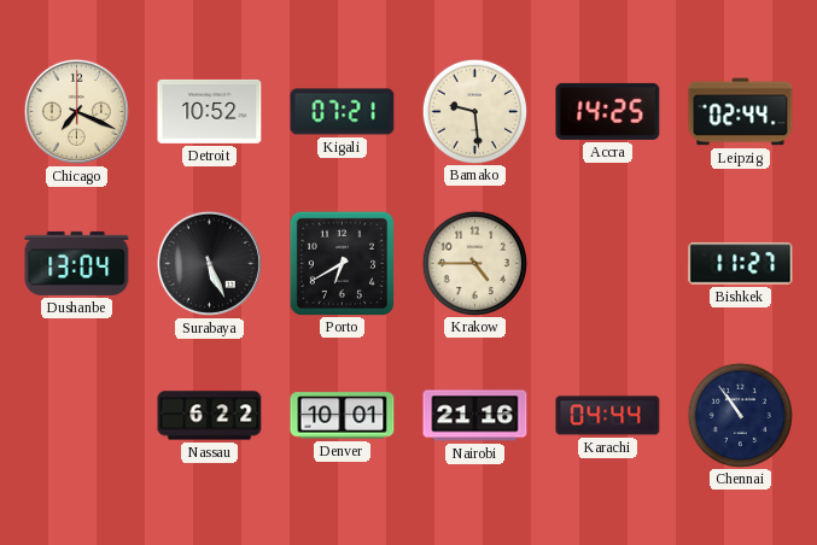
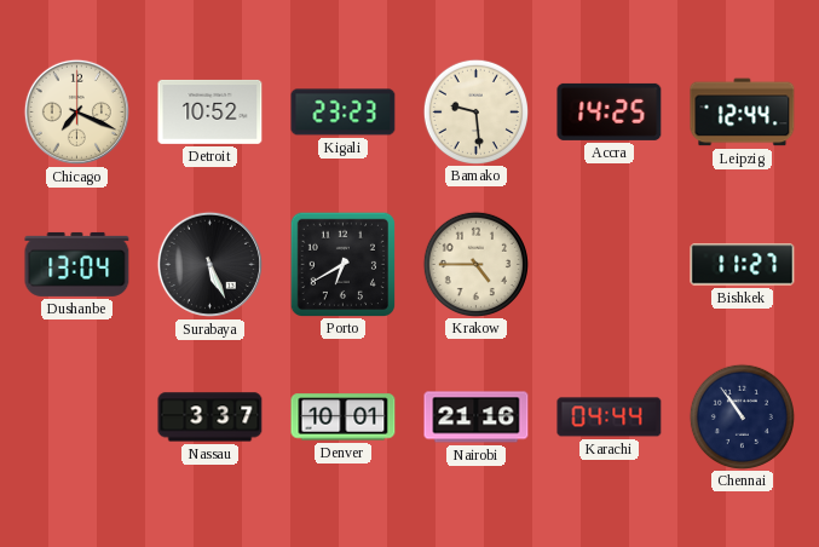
Kigali: 07:21 -> 23:23
Leipzig: 02:44 -> 12:44
Nassau: 6:22 -> 3:37
